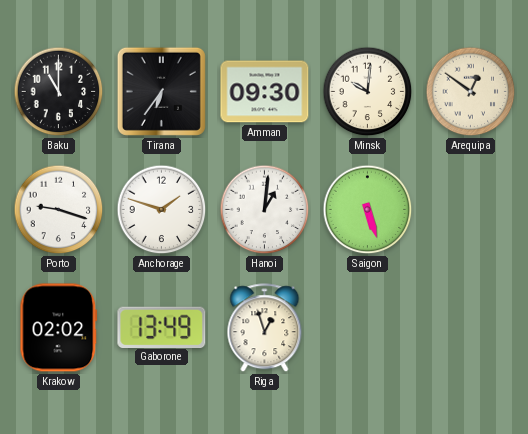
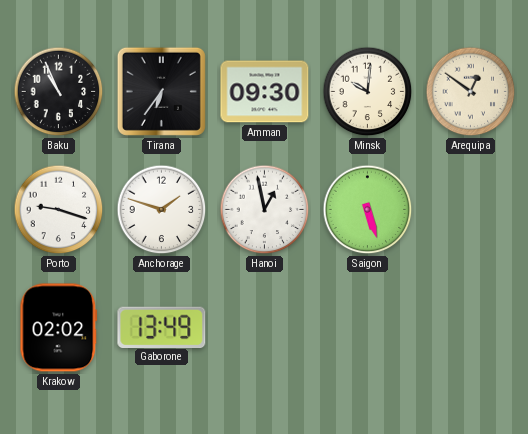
Baku: 11:00 -> 10:56
Hanoi: 1:01 -> 12:58
Riga: 12:57 -> none
